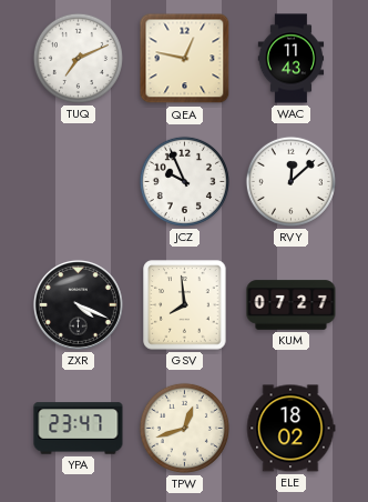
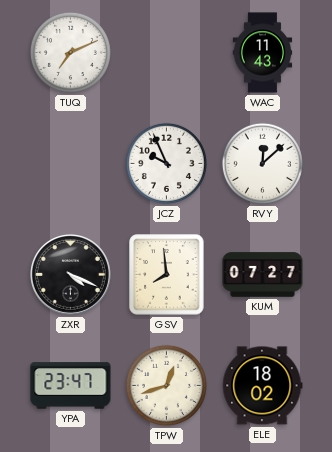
QEA: 12:47 -> none
